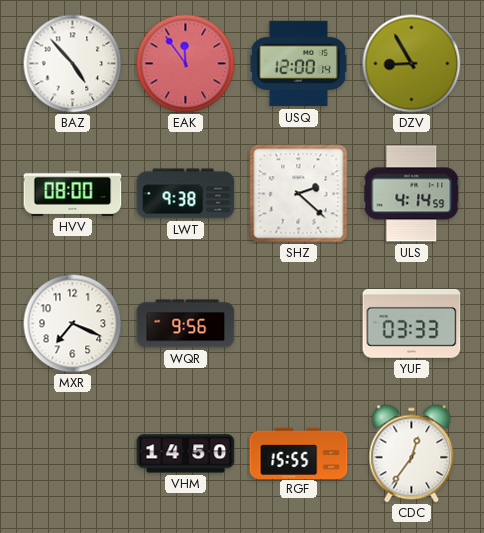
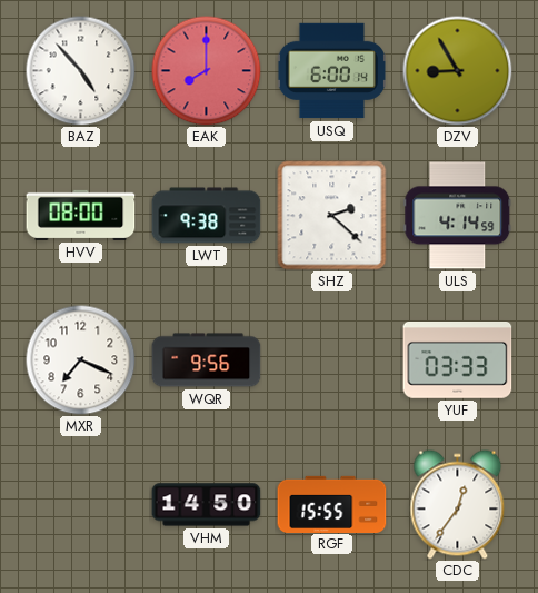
EAK: 11:54 -> 8:00
USQ: 12:00 -> 6:00
